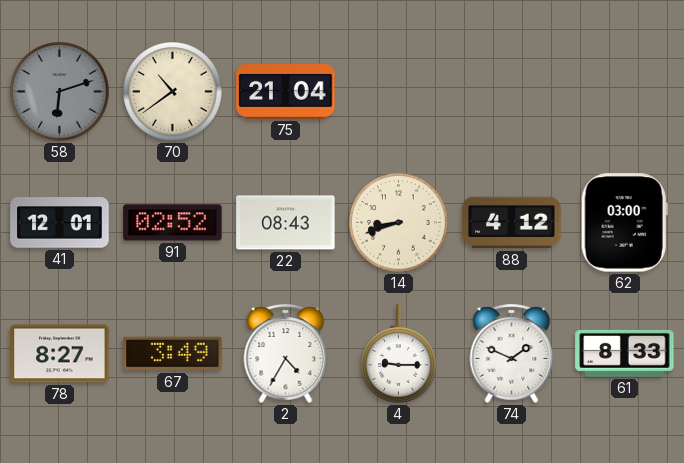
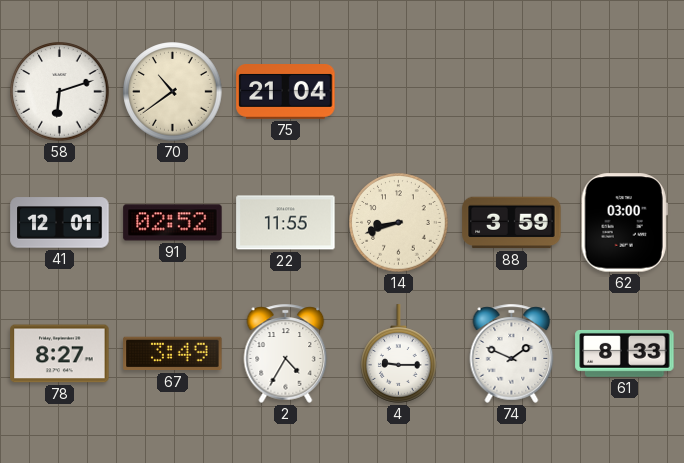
58 dial: grey -> white
22: 08:43 -> 11:55
88: 4:12 -> 3:59
